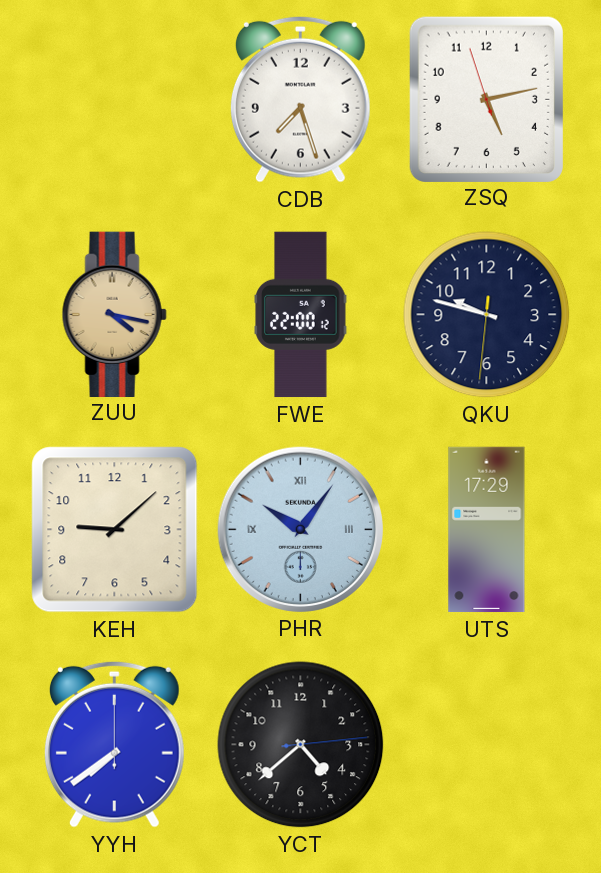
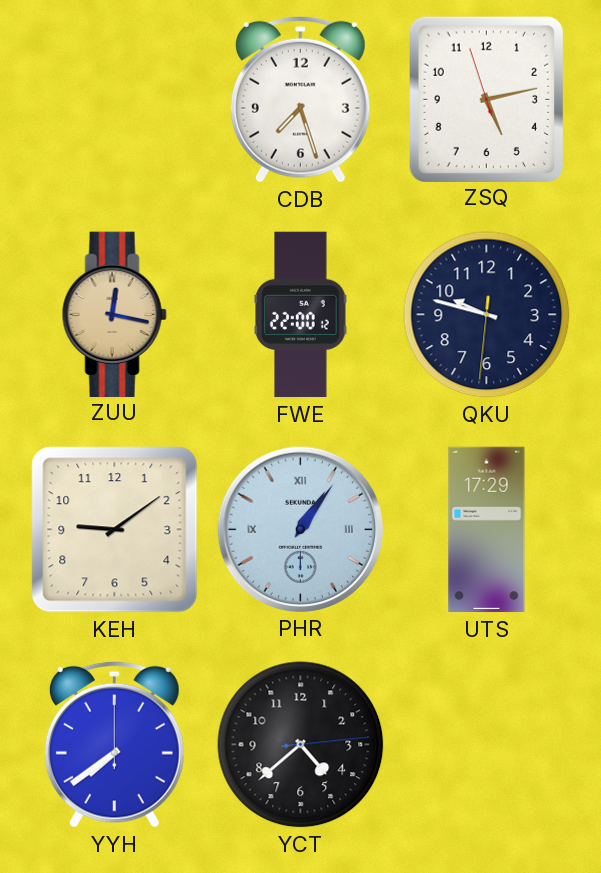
ZUU: 4:17 -> 12:17
KEH: 9:08 -> 9:09
PHR: 10:06 -> 1:06
